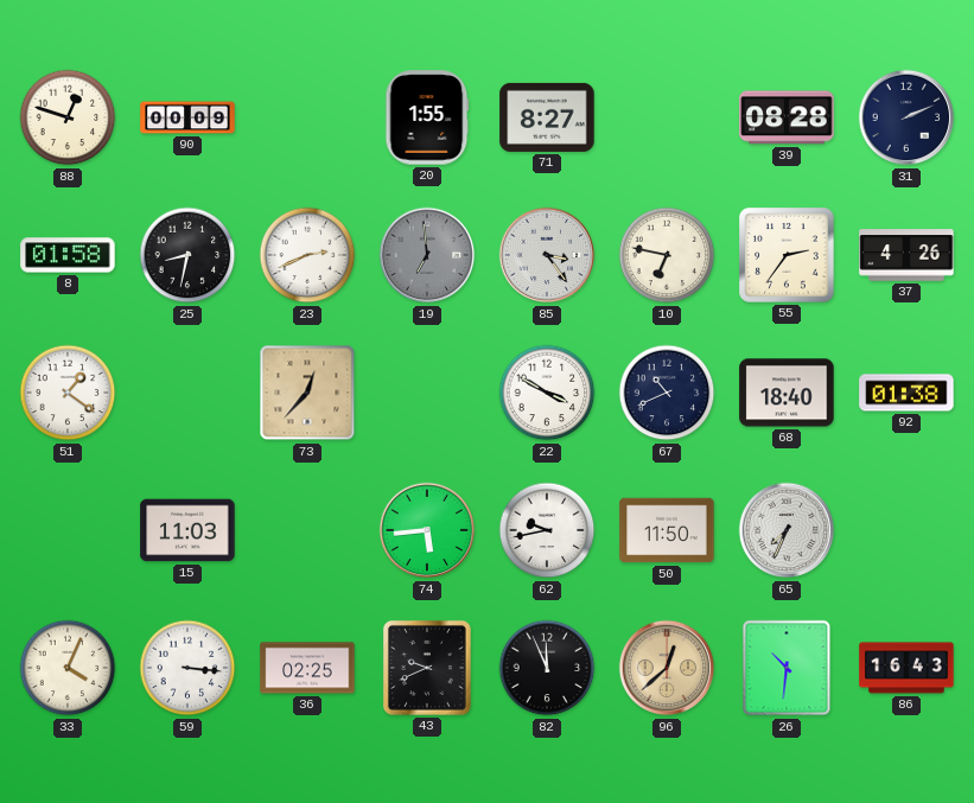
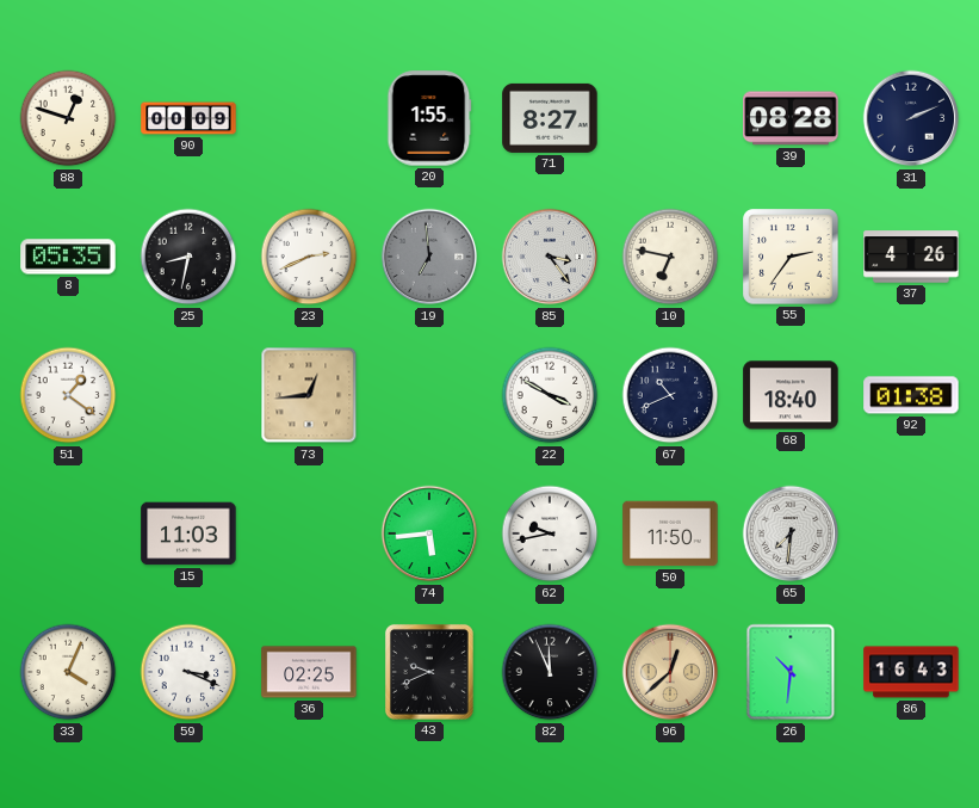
8: 01:58 -> 05:35
73: 12:37 -> 12:44
65: 7:34 -> 7:31
59: 3:16 -> 3:19
